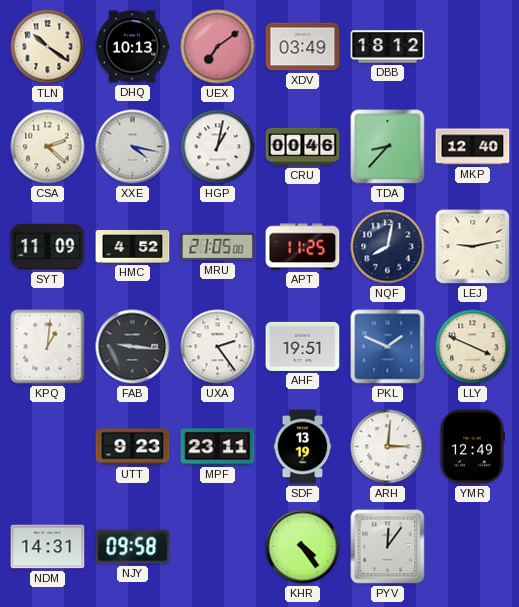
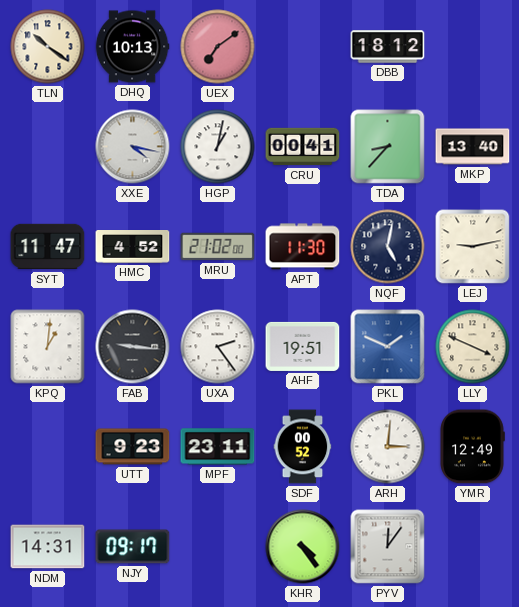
XDV: 03:49 -> none
CSA: 2:22 -> none
CRU: 00:46 -> 00:41
MKP: 12:40 -> 13:40
SYT: 11:09 -> 11:47
MRU: 21:05 -> 21:02
APT: 11:25 -> 11:30
NQF: 8:02 -> 5:02
SDF: 13:19 -> 00:52
NJY: 09:58 -> 09:17
